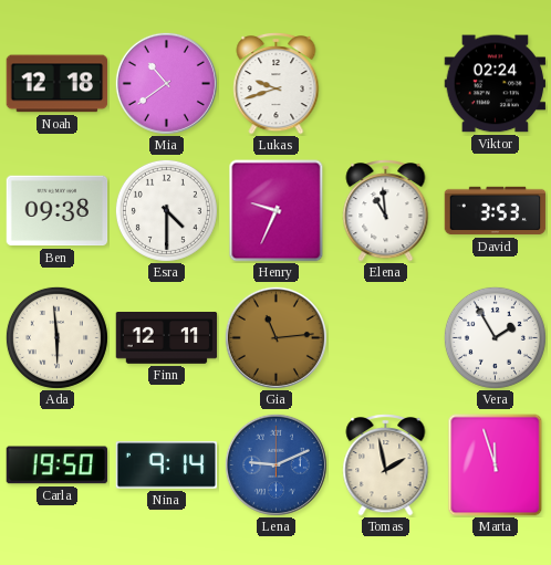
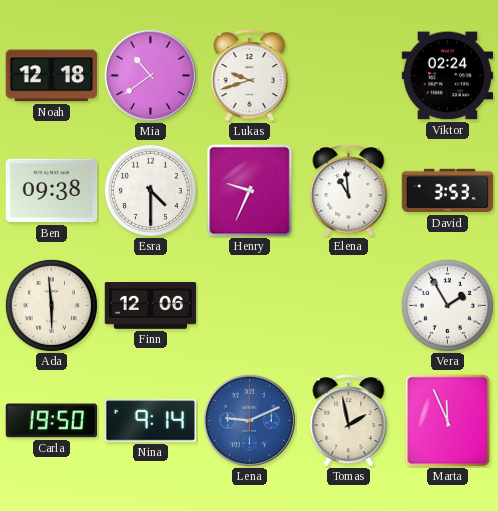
Finn: 12:11 -> 12:06
Gia: 11:14 -> none
Marta: 11:57 -> 11:56
